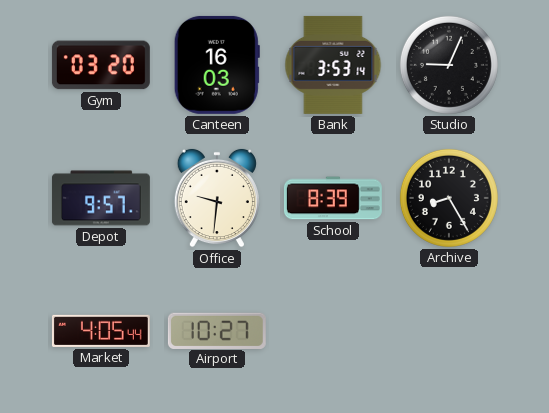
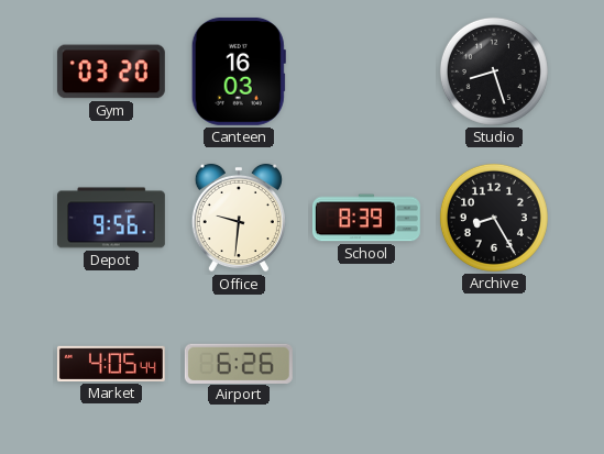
Bank: 3:53 -> none
Studio: 9:04 -> 8:27
Depot: 9:57 -> 9:56
Airport: 10:27 -> 6:26
